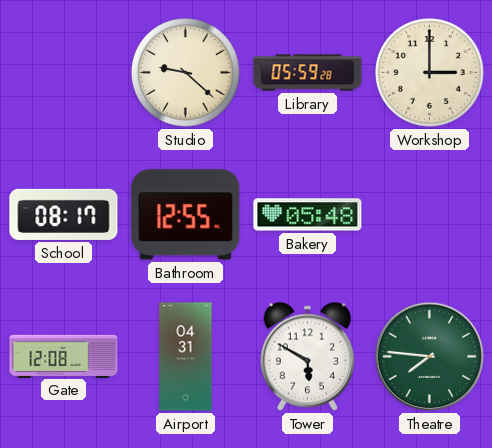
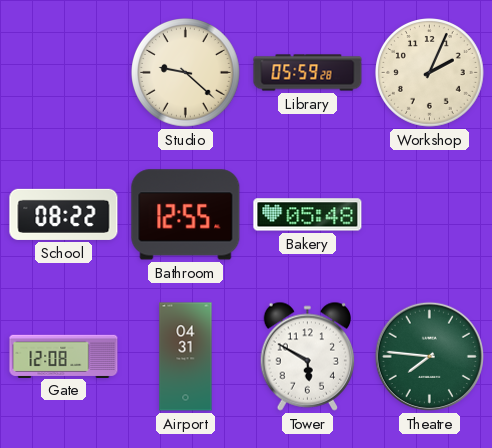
Workshop: 3:00 -> 2:04
School: 08:17 -> 08:22
